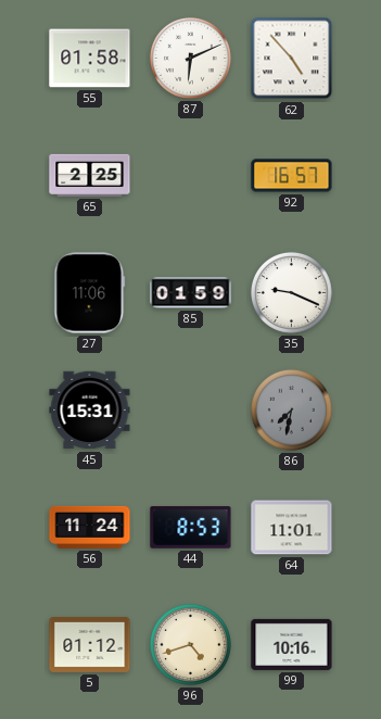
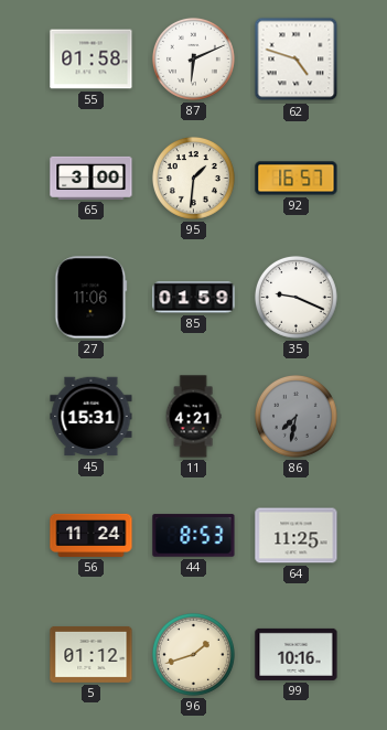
62: 4:53 -> 4:48
65: 2:25 -> 3:00
95: none -> 1:31
11: none -> 4:21
64: 11:01 -> 11:25
96: 4:42 -> 1:42
